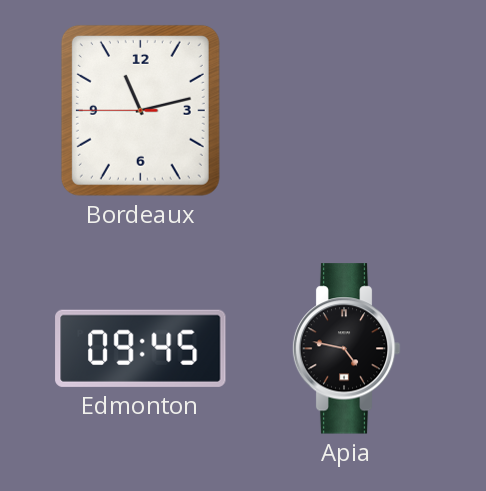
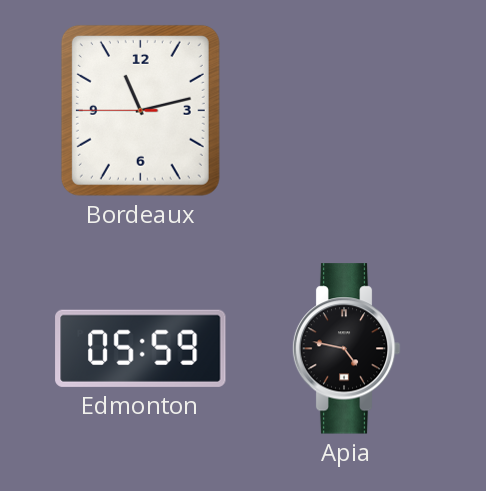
Edmonton: 09:45 -> 05:59
